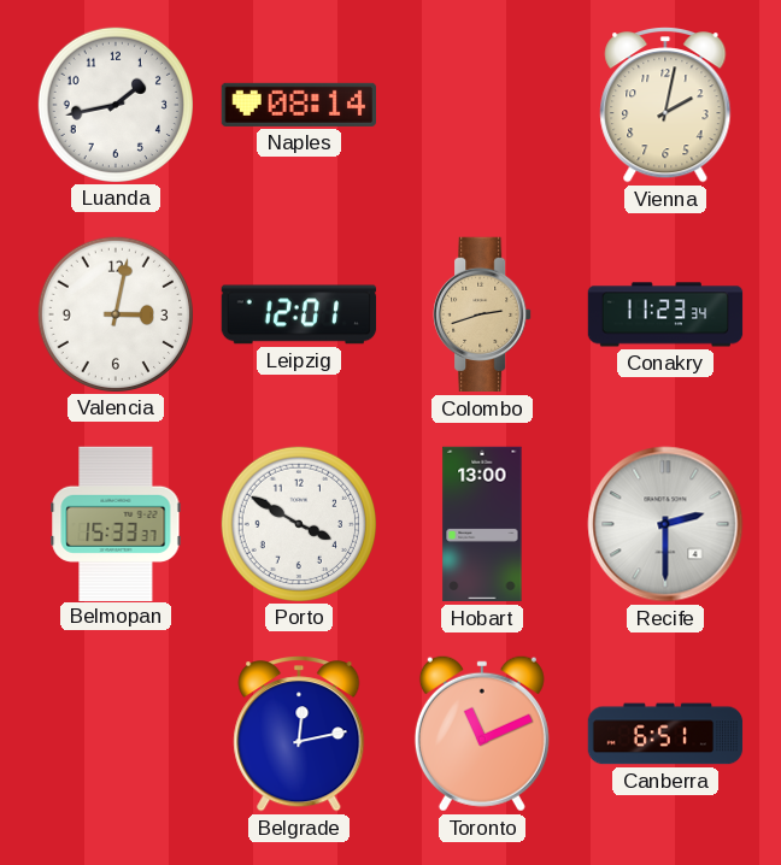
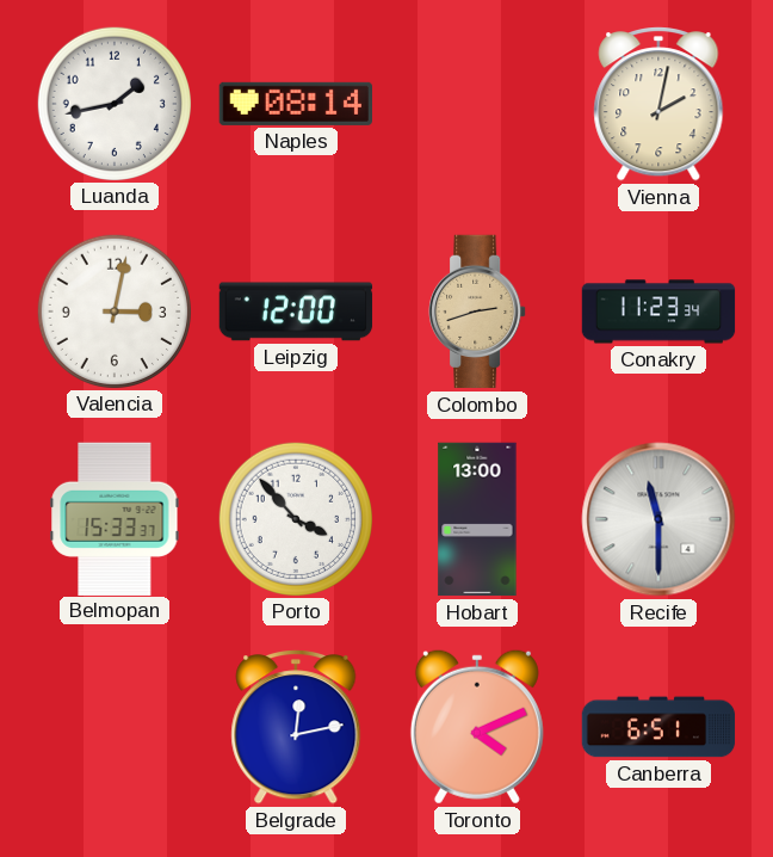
Leipzig: 12:01 -> 12:00
Porto: 3:50 -> 3:53
Recife: 2:30 -> 11:30
Toronto: 11:11 -> 4:11
